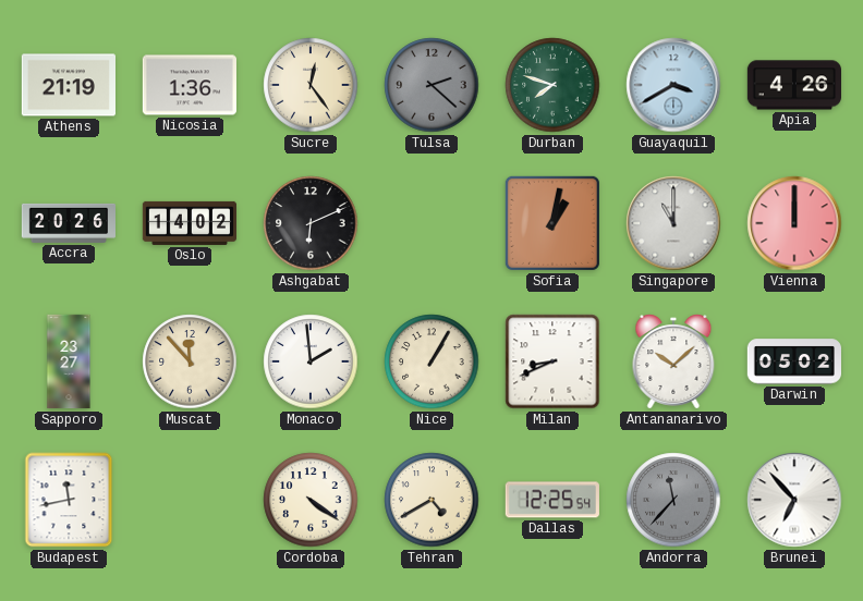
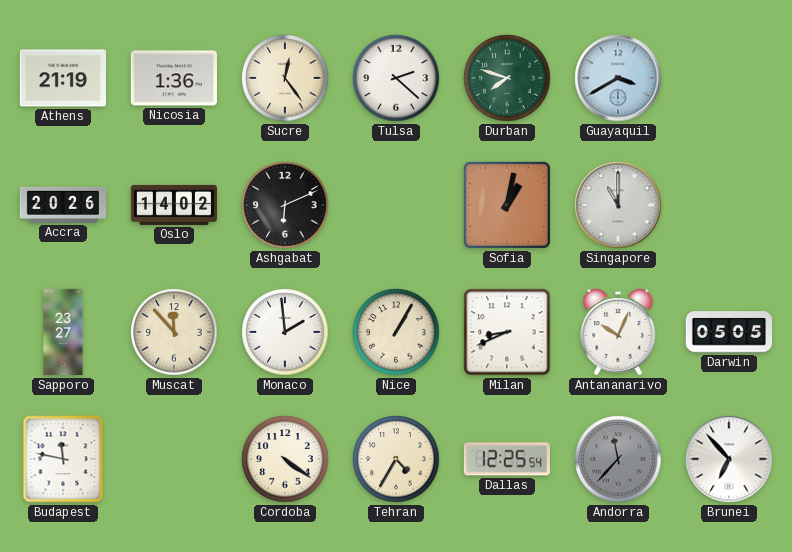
Tulsa dial: grey -> white
Apia: 4:26 -> none
Vienna: 12:00 -> none
Antananarivo: 10:08 -> 10:04
Darwin: 05:02 -> 05:05
Budapest: 11:43 -> 11:47
Tehran: 4:40 -> 4:35
